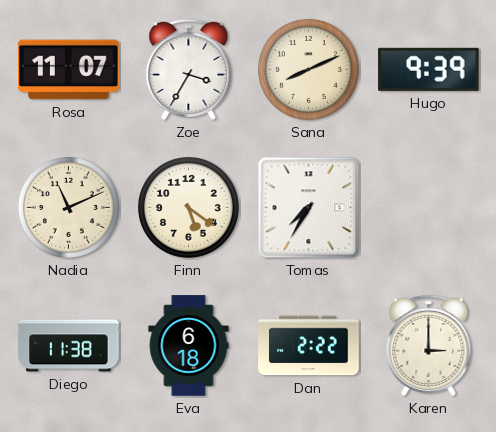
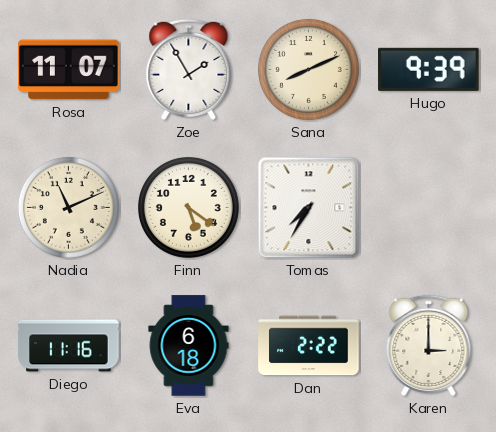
Zoe: 3:35 -> 1:55
Diego: 11:38 -> 11:16
